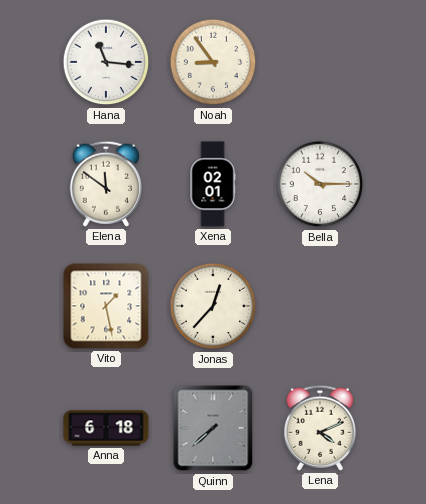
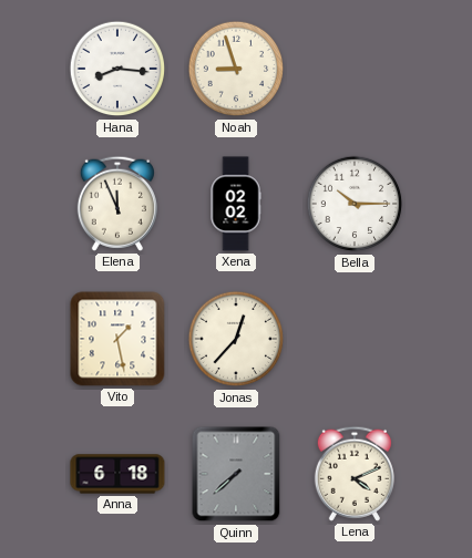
Hana: 11:16 -> 8:16
Noah: 8:54 -> 8:57
Elena: 11:51 -> 11:56
Xena: 02:01 -> 02:02
